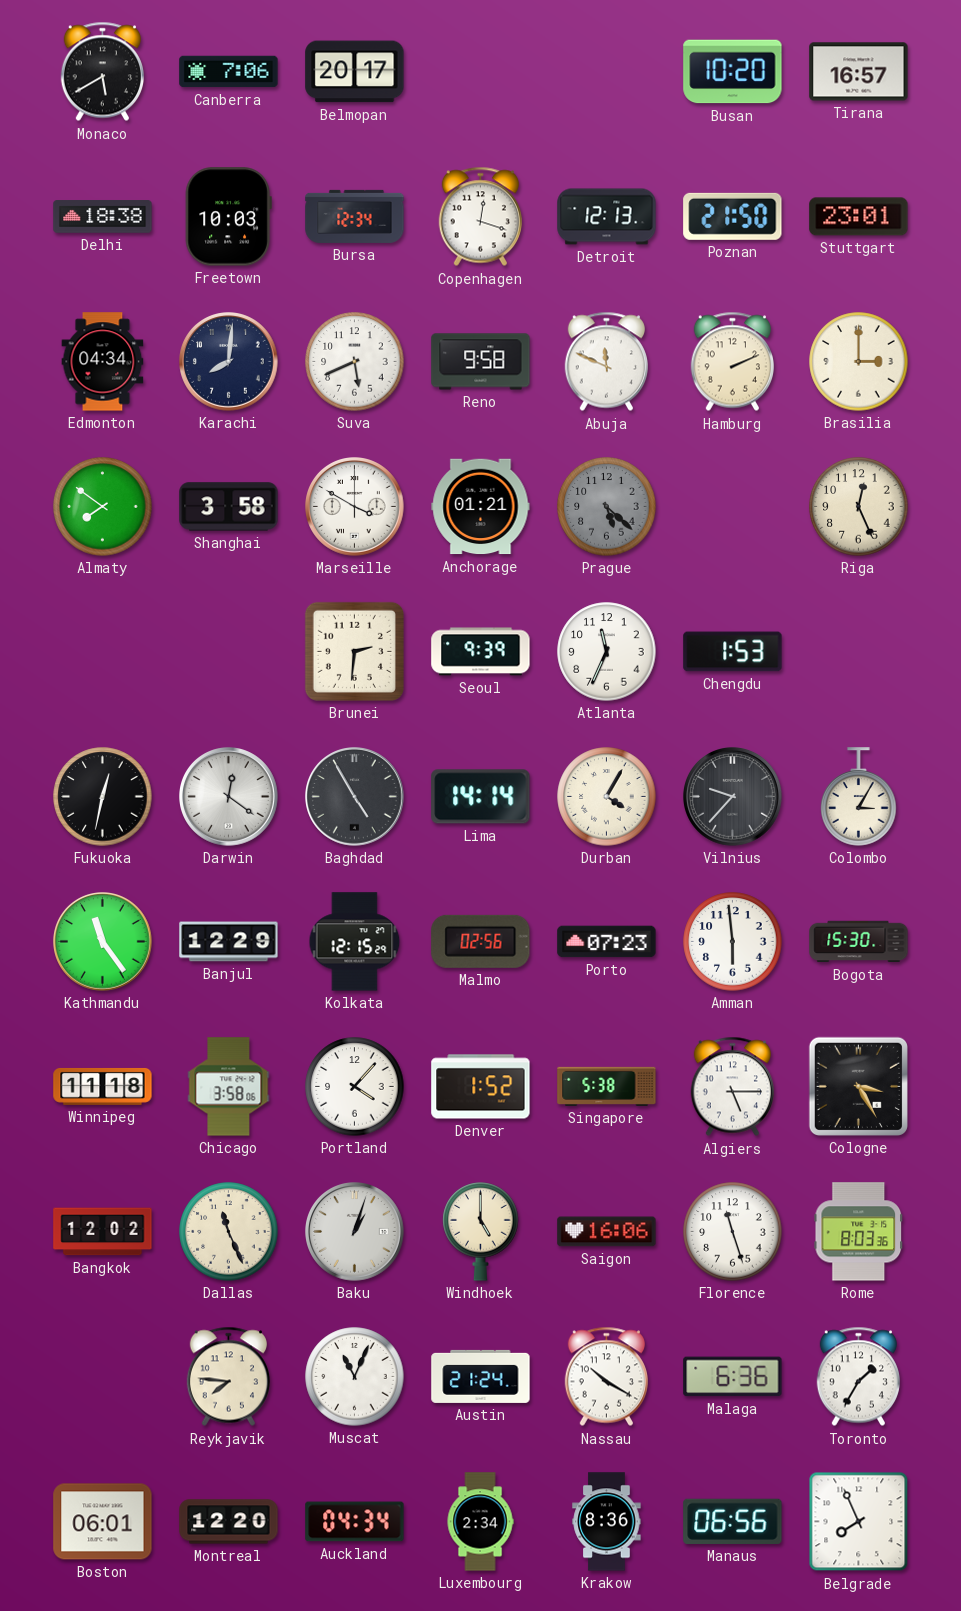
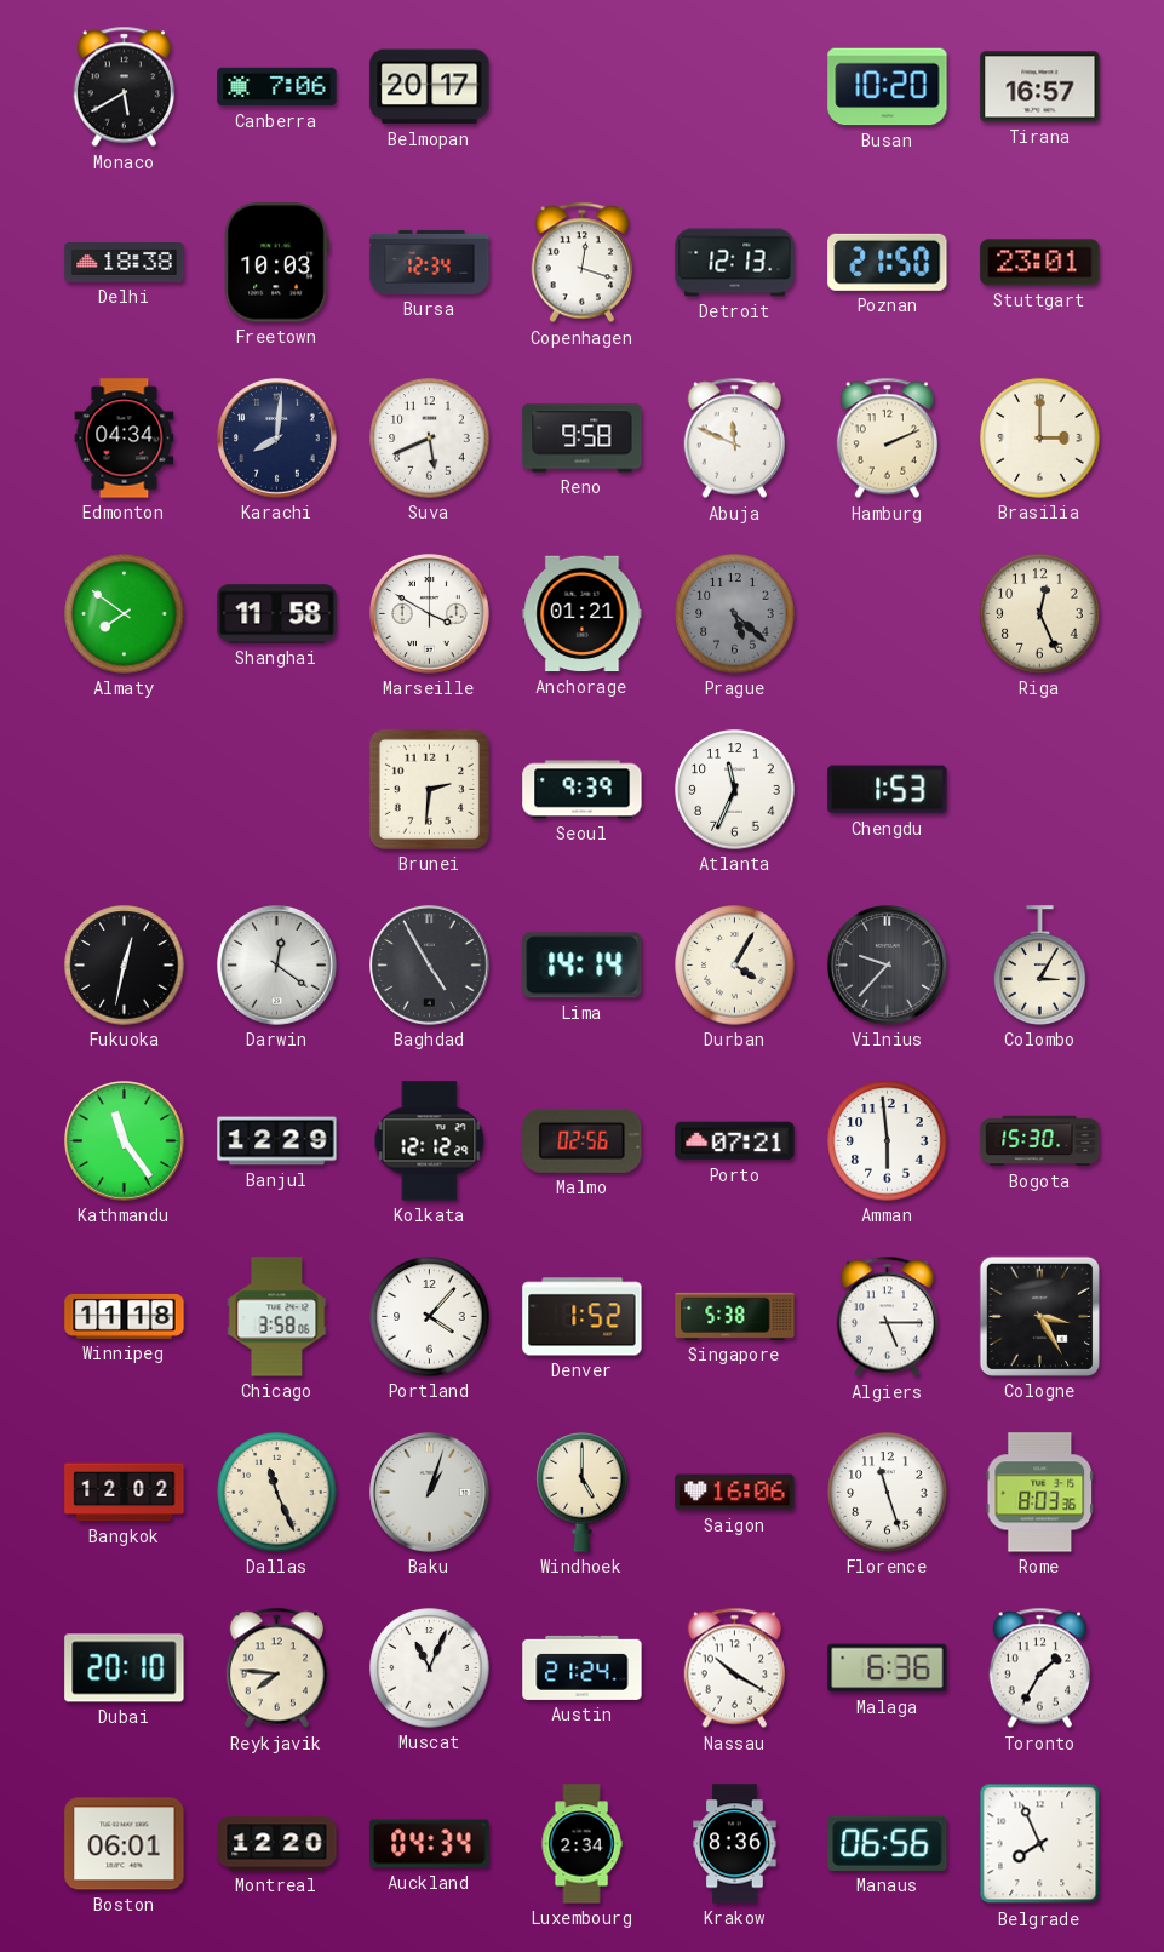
Shanghai: 3:58 -> 11:58
Kolkata: 12:15 -> 12:12
Porto: 07:23 -> 07:21
Dubai: none -> 20:10
